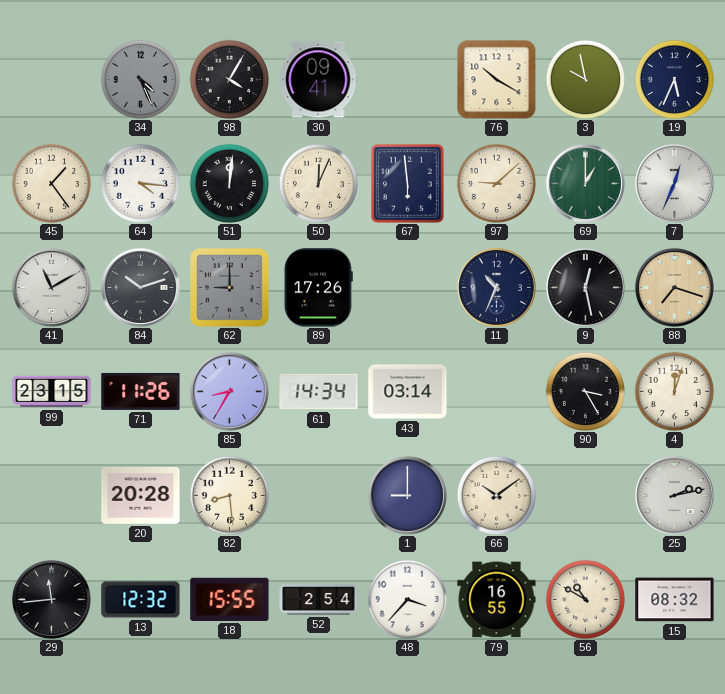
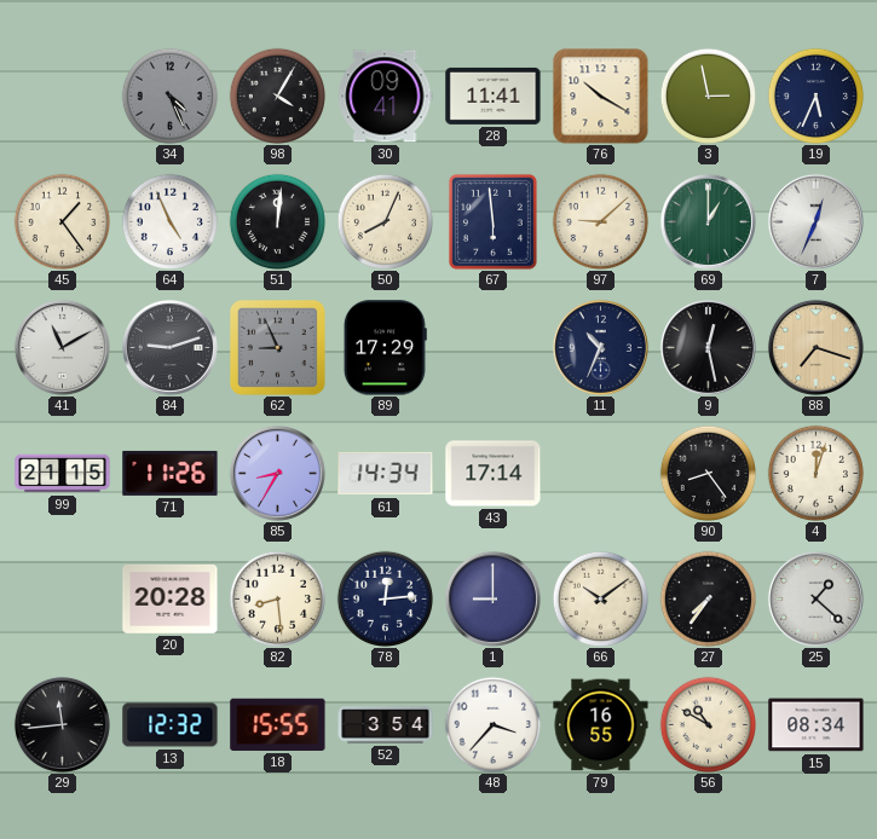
28: none -> 11:41
3: 9:58 -> 2:58
64: 4:16 -> 4:56
50: 12:04 -> 8:04
84: 10:12 -> 9:12
62: 9:00 -> 8:56
89: 17:26 -> 17:29
99: 23:15 -> 21:15
43: 03:14 -> 17:14
90: 3:25 -> 8:24
78: none -> 12:14
27: none -> 7:36
25: 2:13 -> 1:22
52: 2:54 -> 3:54
15: 08:32 -> 08:34
